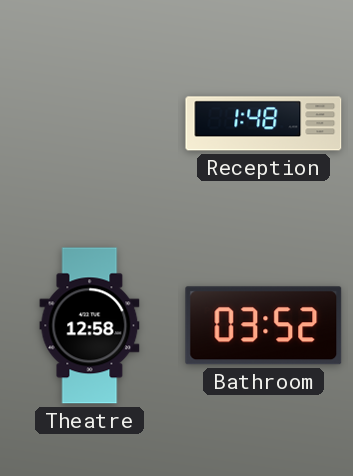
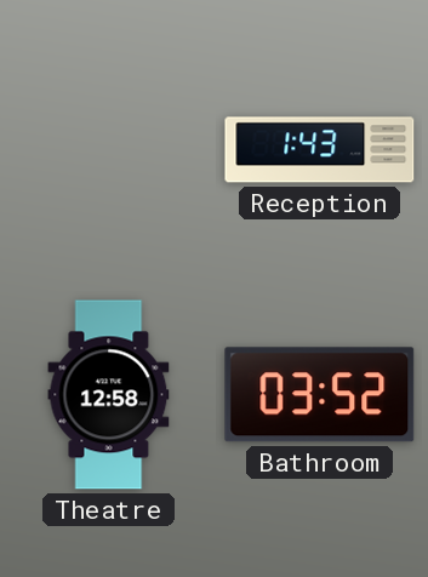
Reception: 1:48 -> 1:43
